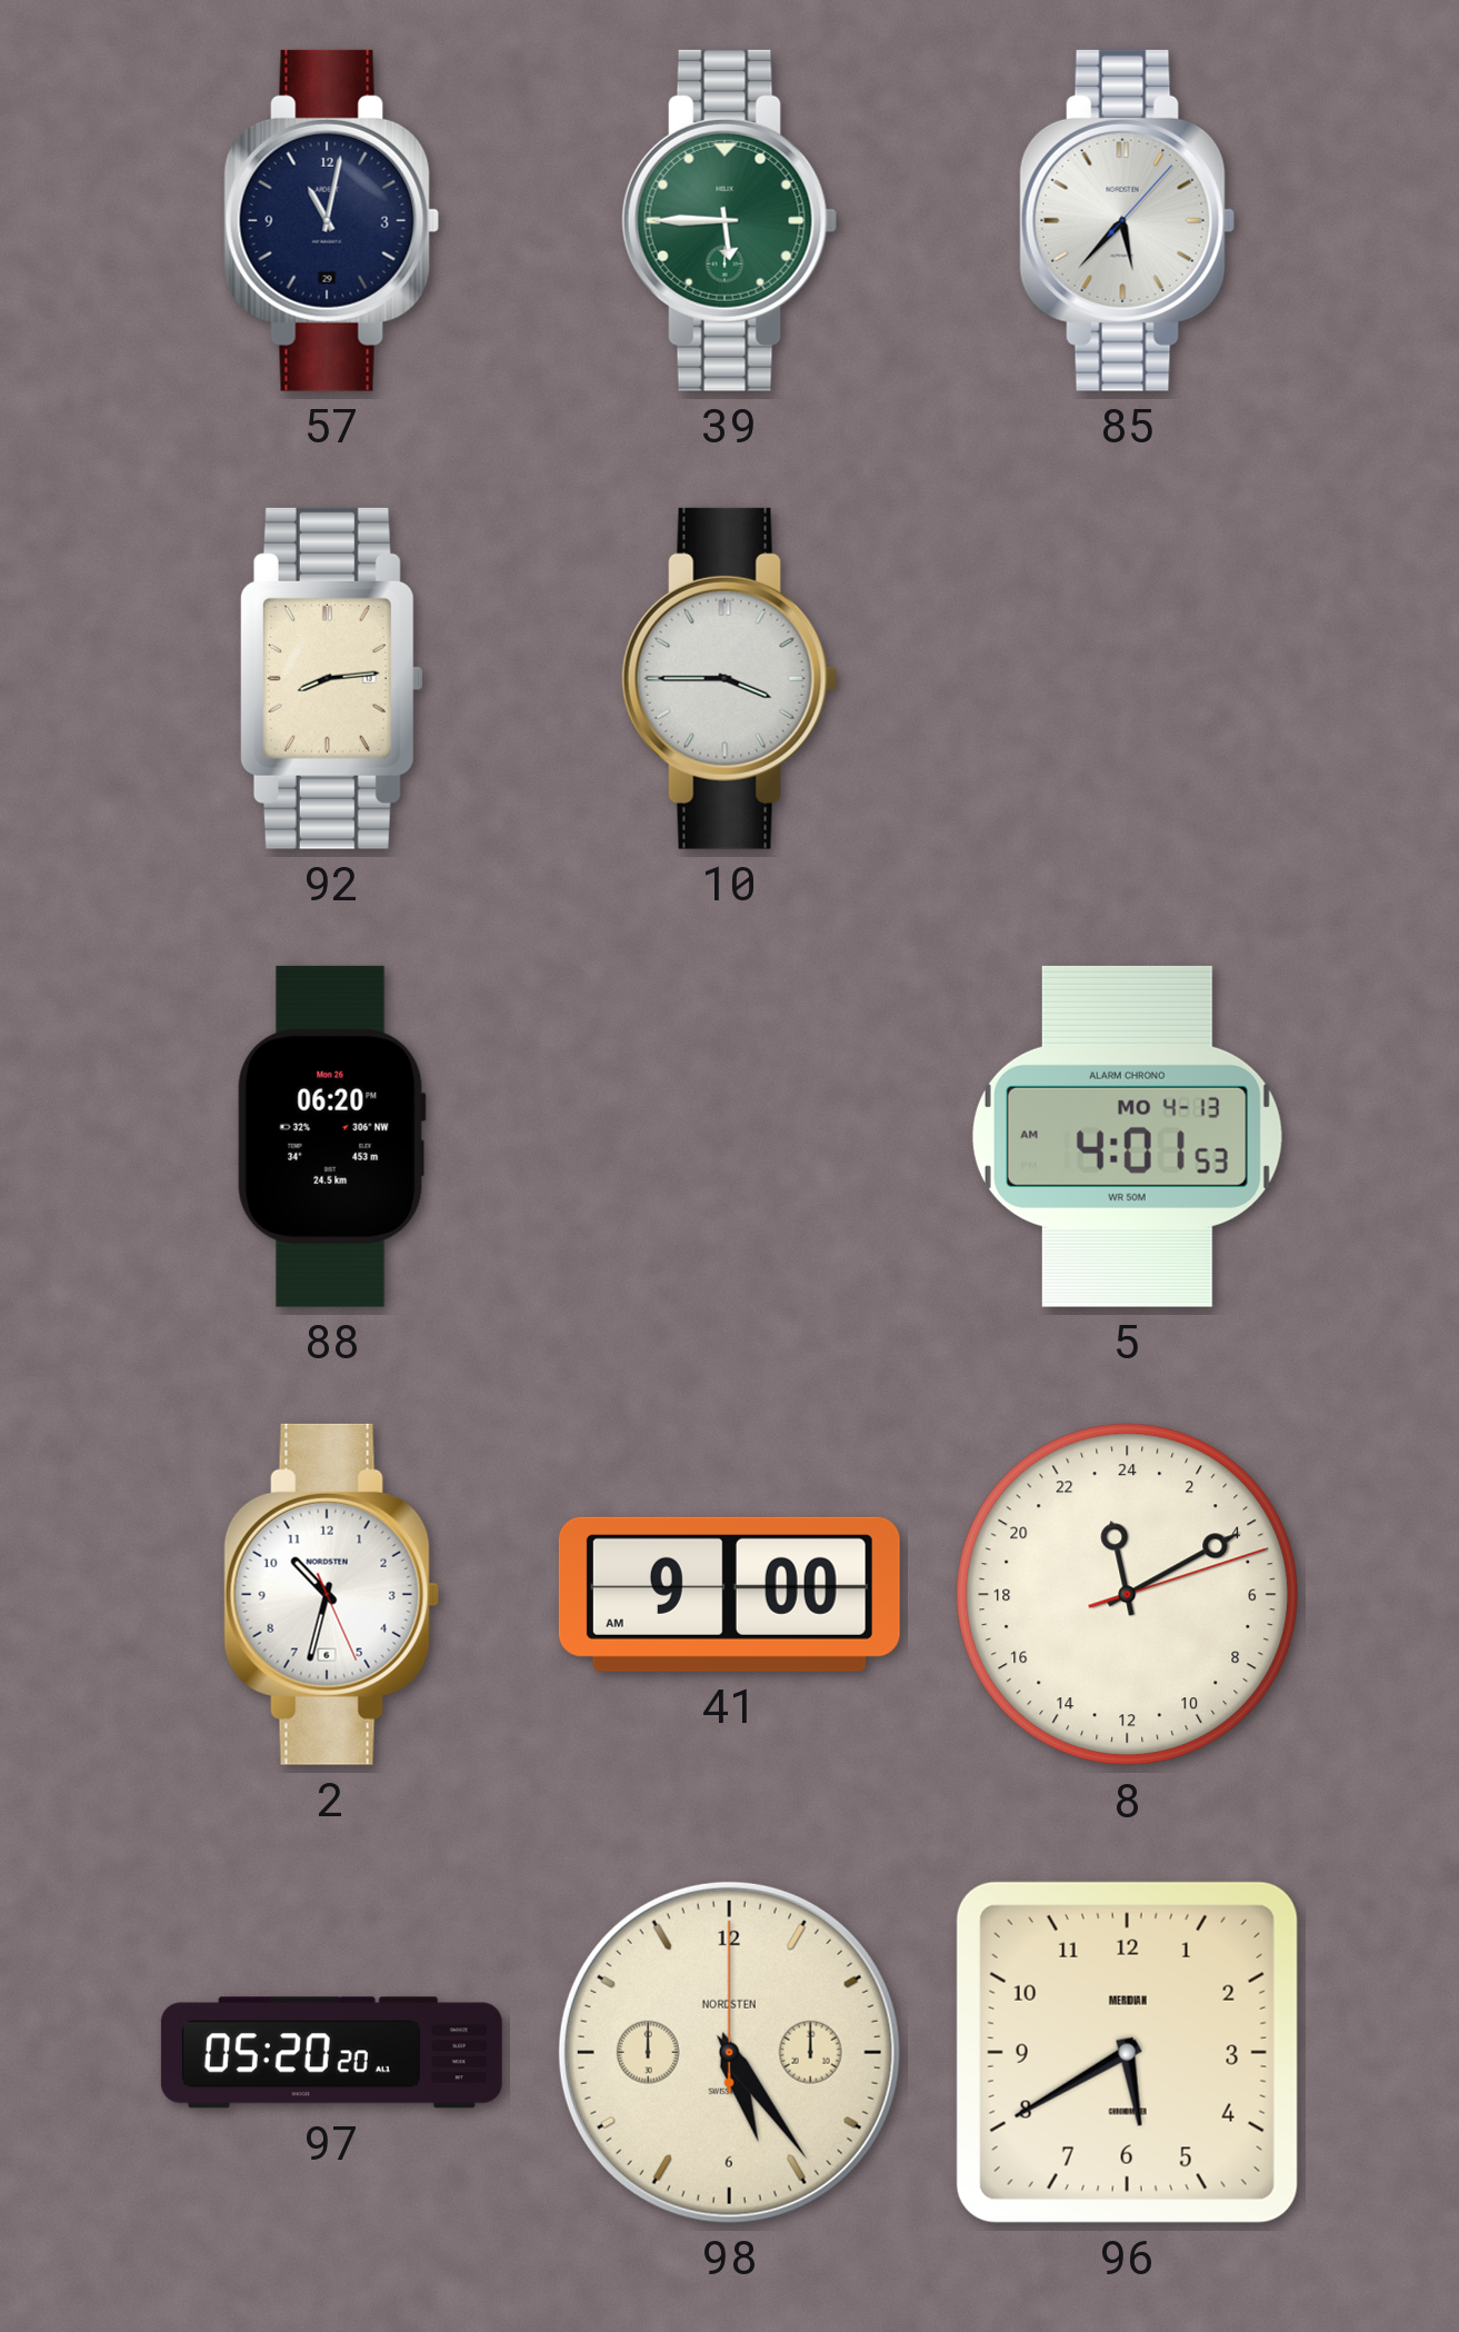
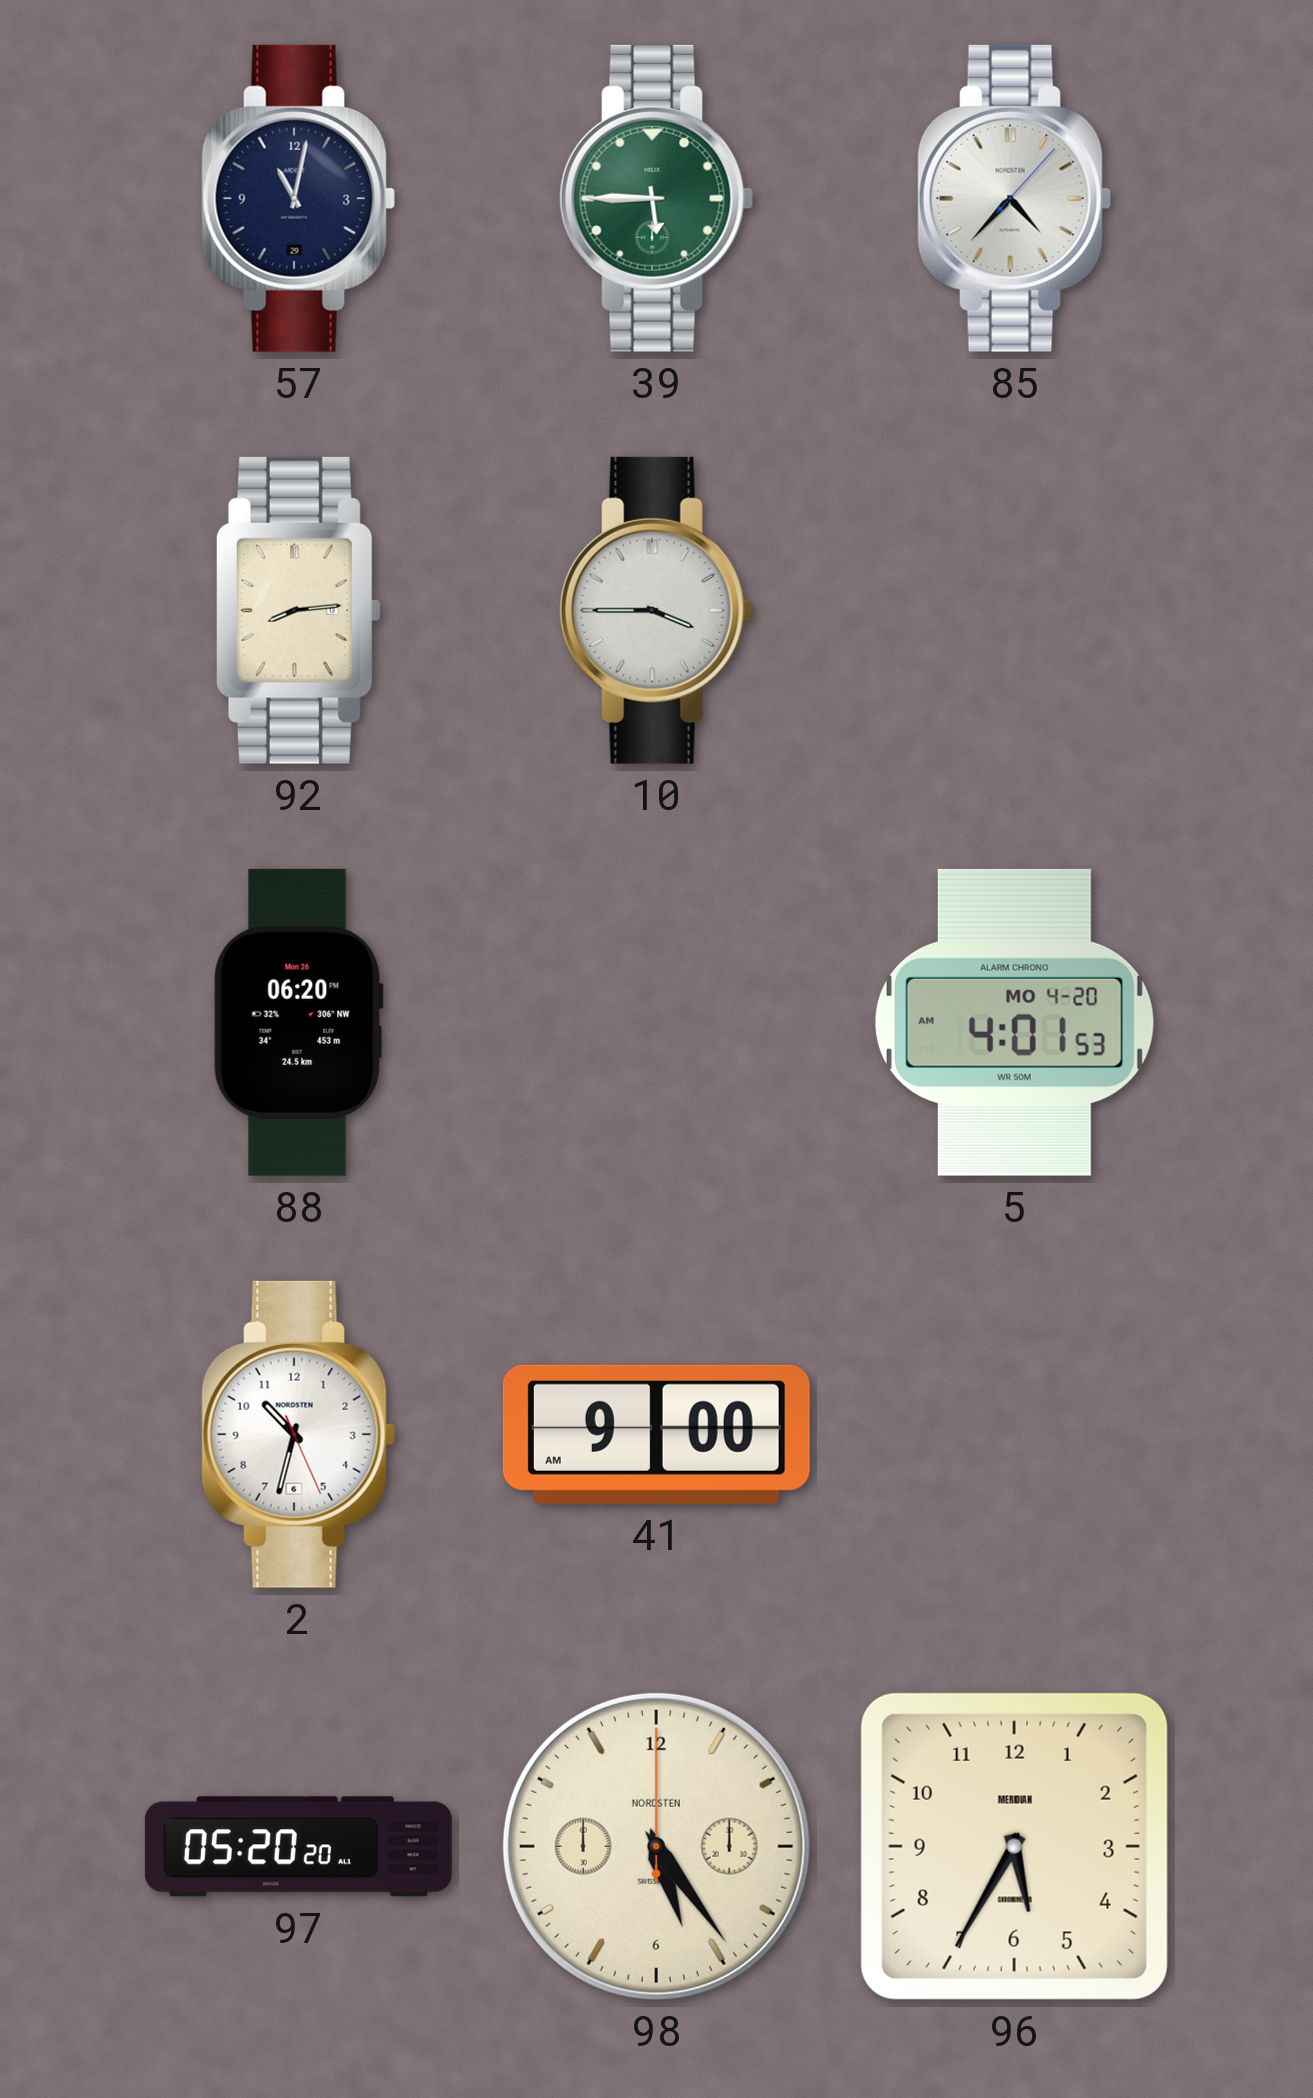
85: 5:37 -> 4:37
5 date: MO 4-13 -> MO 4-20
8: 23:10 -> none
96: 5:40 -> 5:35
